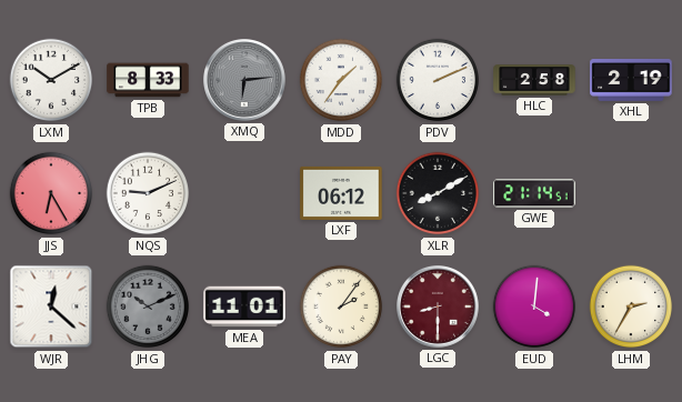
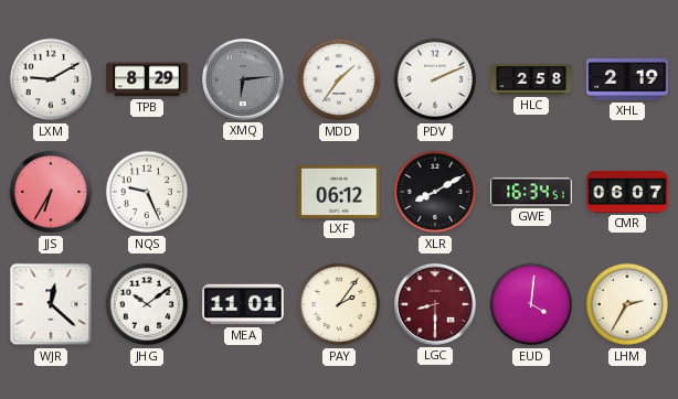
LXM: 10:10 -> 9:10
TPB: 8:33 -> 8:29
JJS: 6:25 -> 6:35
NQS: 9:11 -> 9:26
GWE: 21:14 -> 16:34
CMR: none -> 06:07
JHG: 10:11 -> 10:09
JHG dial: grey -> white
